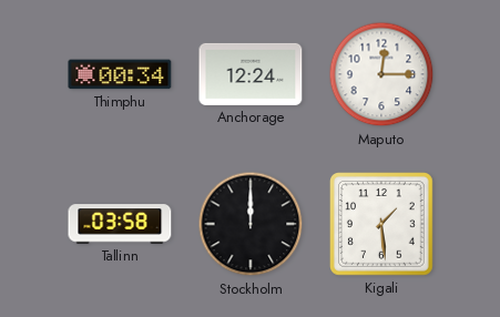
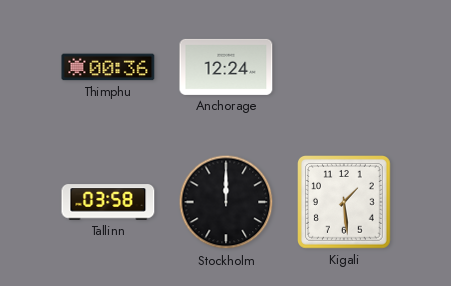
Thimphu: 00:34 -> 00:36
Maputo: 12:15 -> none
